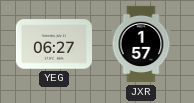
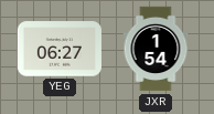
JXR: 1:57 -> 1:54
